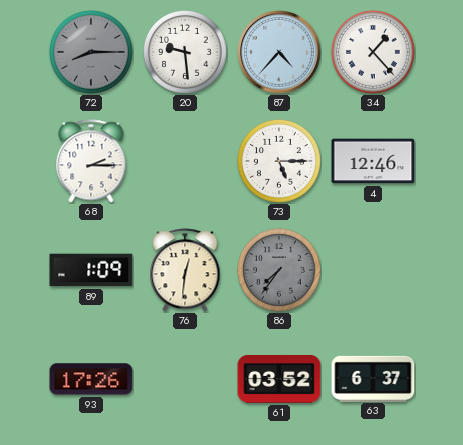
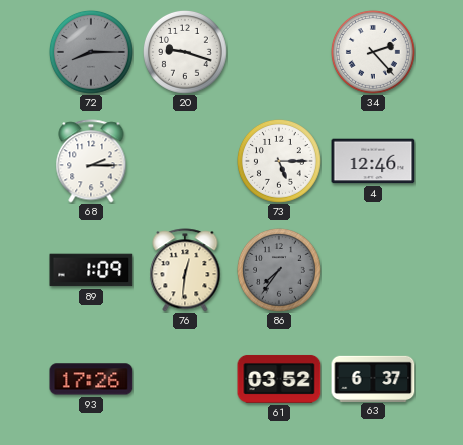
20: 9:29 -> 9:18
87: 4:37 -> none
34: 1:23 -> 2:23
